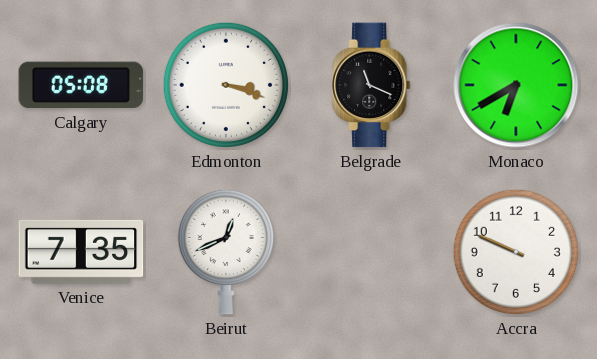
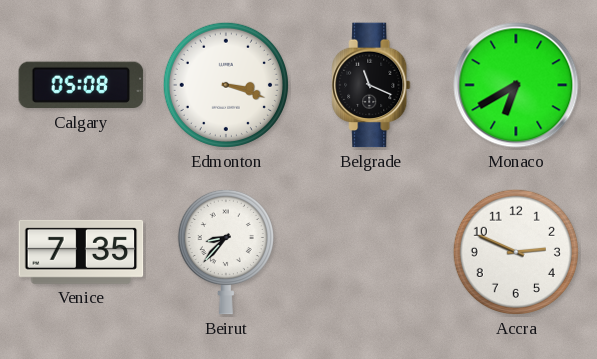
Beirut: 12:41 -> 8:37
Accra: 9:49 -> 2:49
